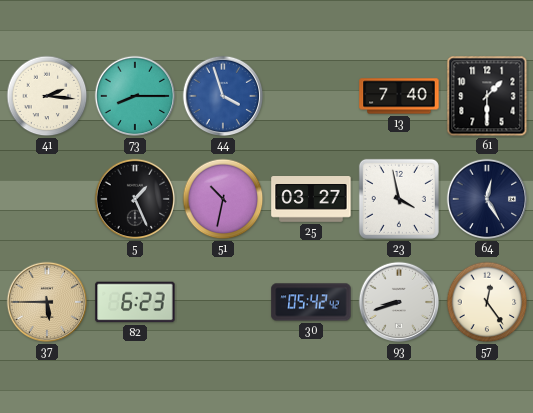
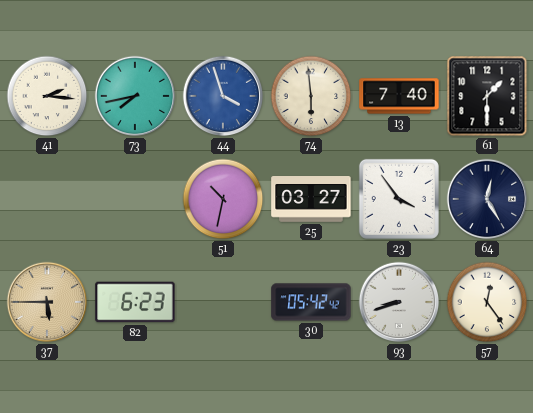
73: 8:15 -> 7:43
74: none -> 5:59
5: 1:26 -> none
23: 3:58 -> 3:54
